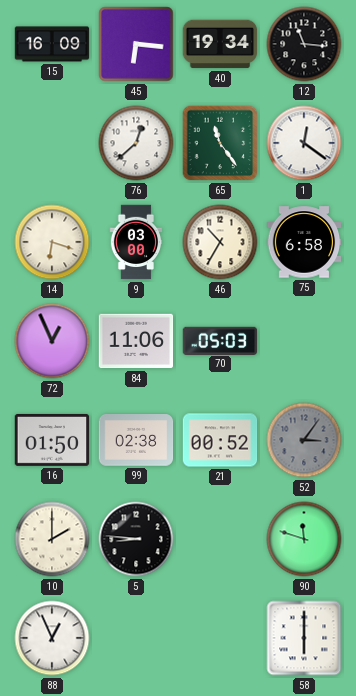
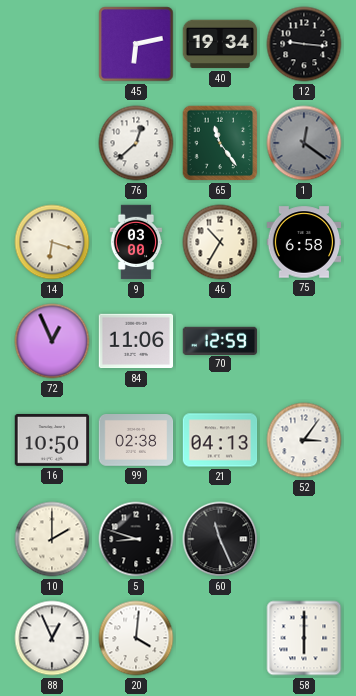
15: 16:09 -> none
45: 6:16 -> 6:13
12: 11:16 -> 9:16
1 dial: white -> grey
70: 05:03 -> 12:59
16: 01:50 -> 10:50
21: 00:52 -> 04:13
52 dial: grey -> white
5: 8:46 -> 8:48
60: none -> 11:26
90: 11:48 -> none
20: none -> 4:01
